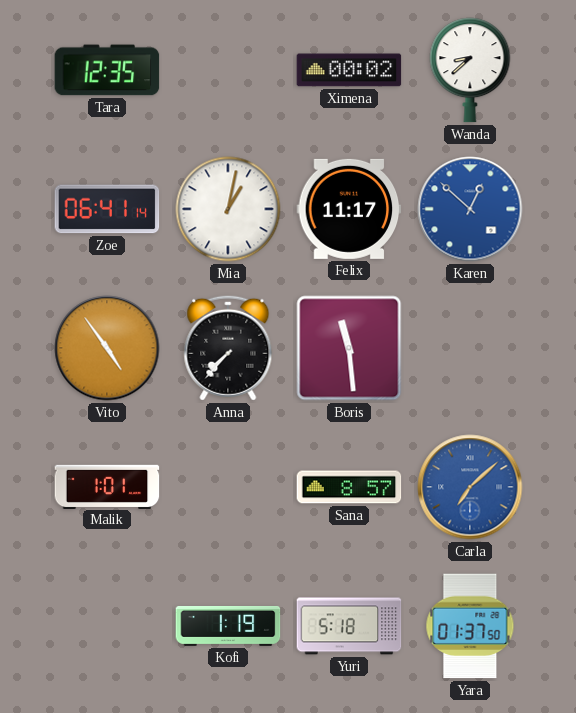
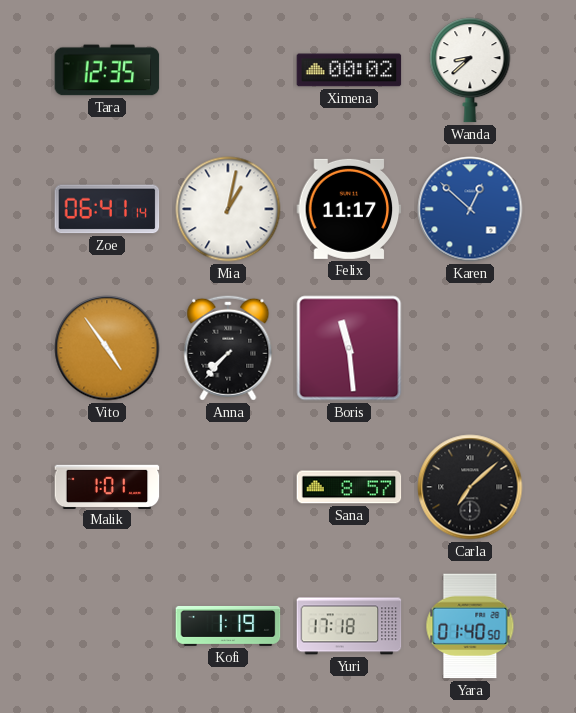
Carla dial: blue -> black
Yuri: 5:18 -> 17:18
Yara: 01:37 -> 01:40
